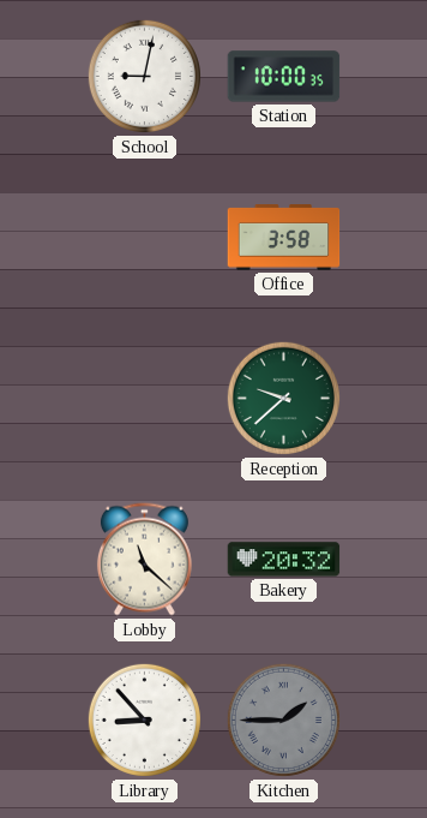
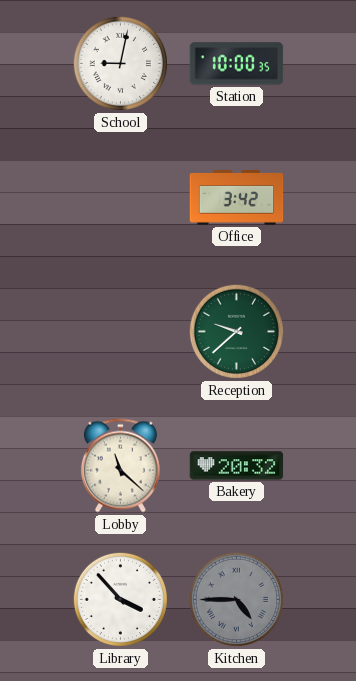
Office: 3:58 -> 3:42
Library: 8:53 -> 3:53
Kitchen: 1:45 -> 4:45
